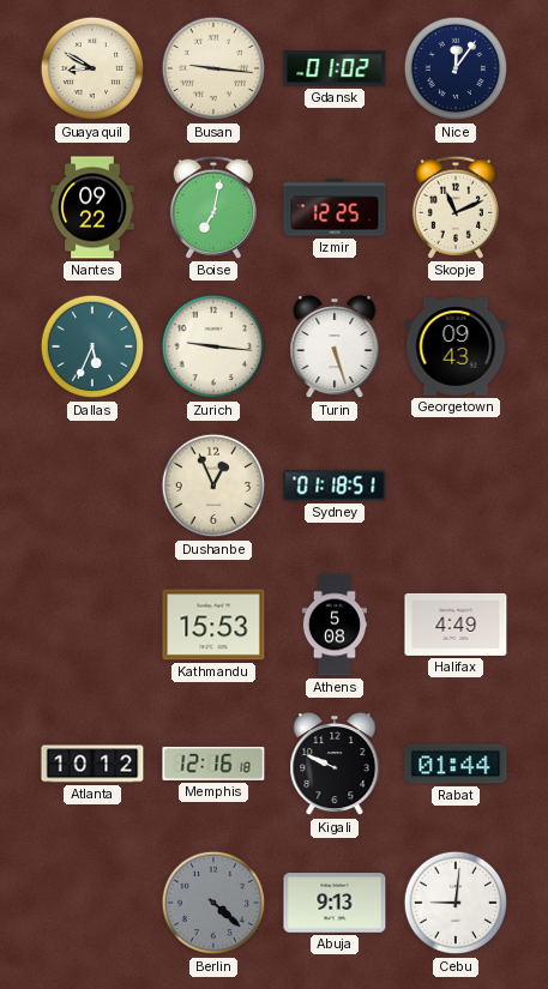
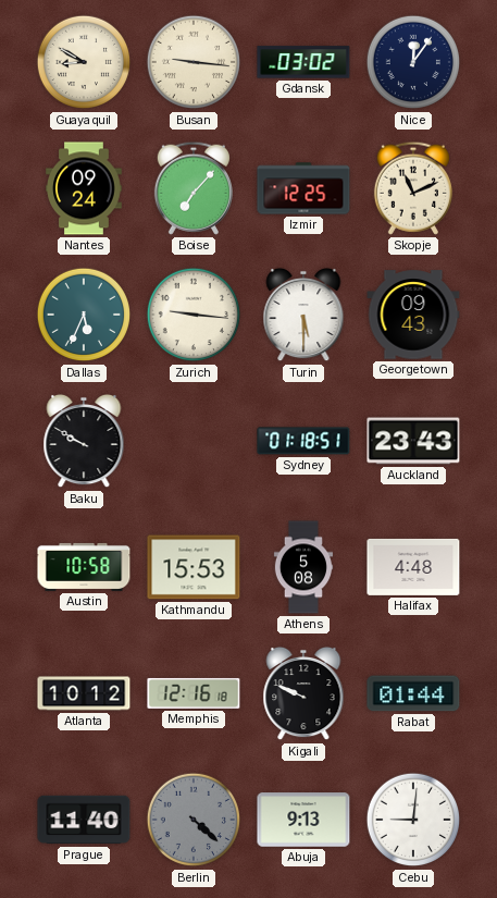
Gdansk: 01:02 -> 03:02
Nantes: 09:22 -> 09:24
Boise: 7:02 -> 7:07
Turin: 5:27 -> 5:30
Baku: none -> 9:50
Dushanbe: 12:56 -> none
Auckland: none -> 23:43
Austin: none -> 10:58
Halifax: 4:49 -> 4:48
Prague: none -> 11:40
